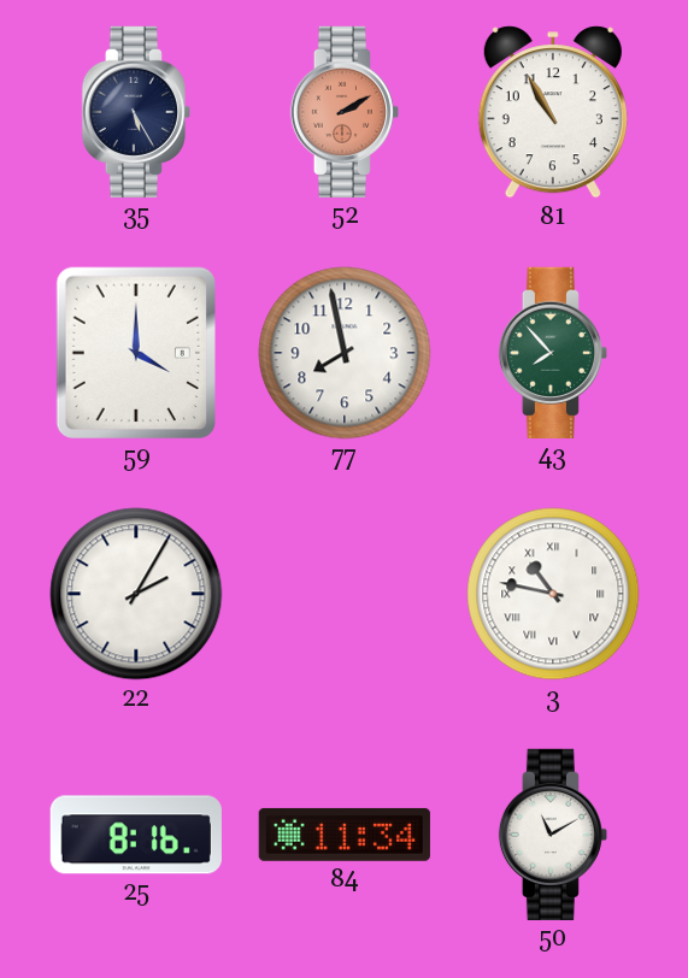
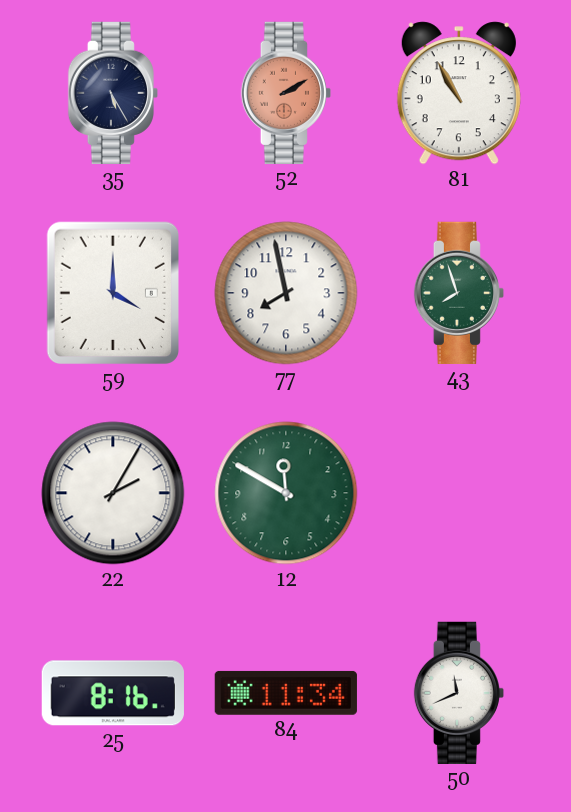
43: 7:53 -> 7:57
12: none -> 11:50
3: 10:47 -> none
50: 11:10 -> 11:41
